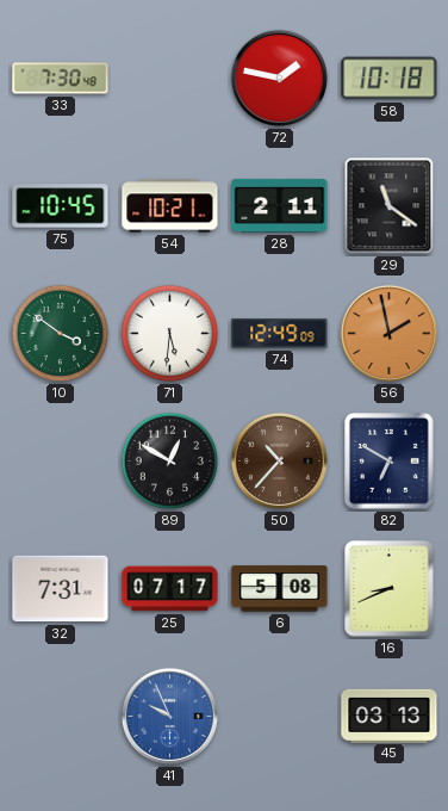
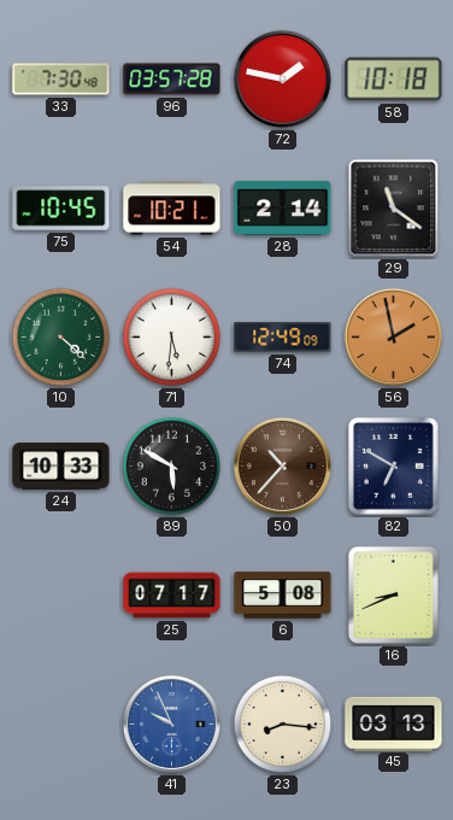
96: none -> 03:57
28: 2:11 -> 2:14
10: 3:51 -> 4:22
24: none -> 10:33
89: 12:50 -> 5:50
32: 7:31 -> none
23: none -> 8:16
